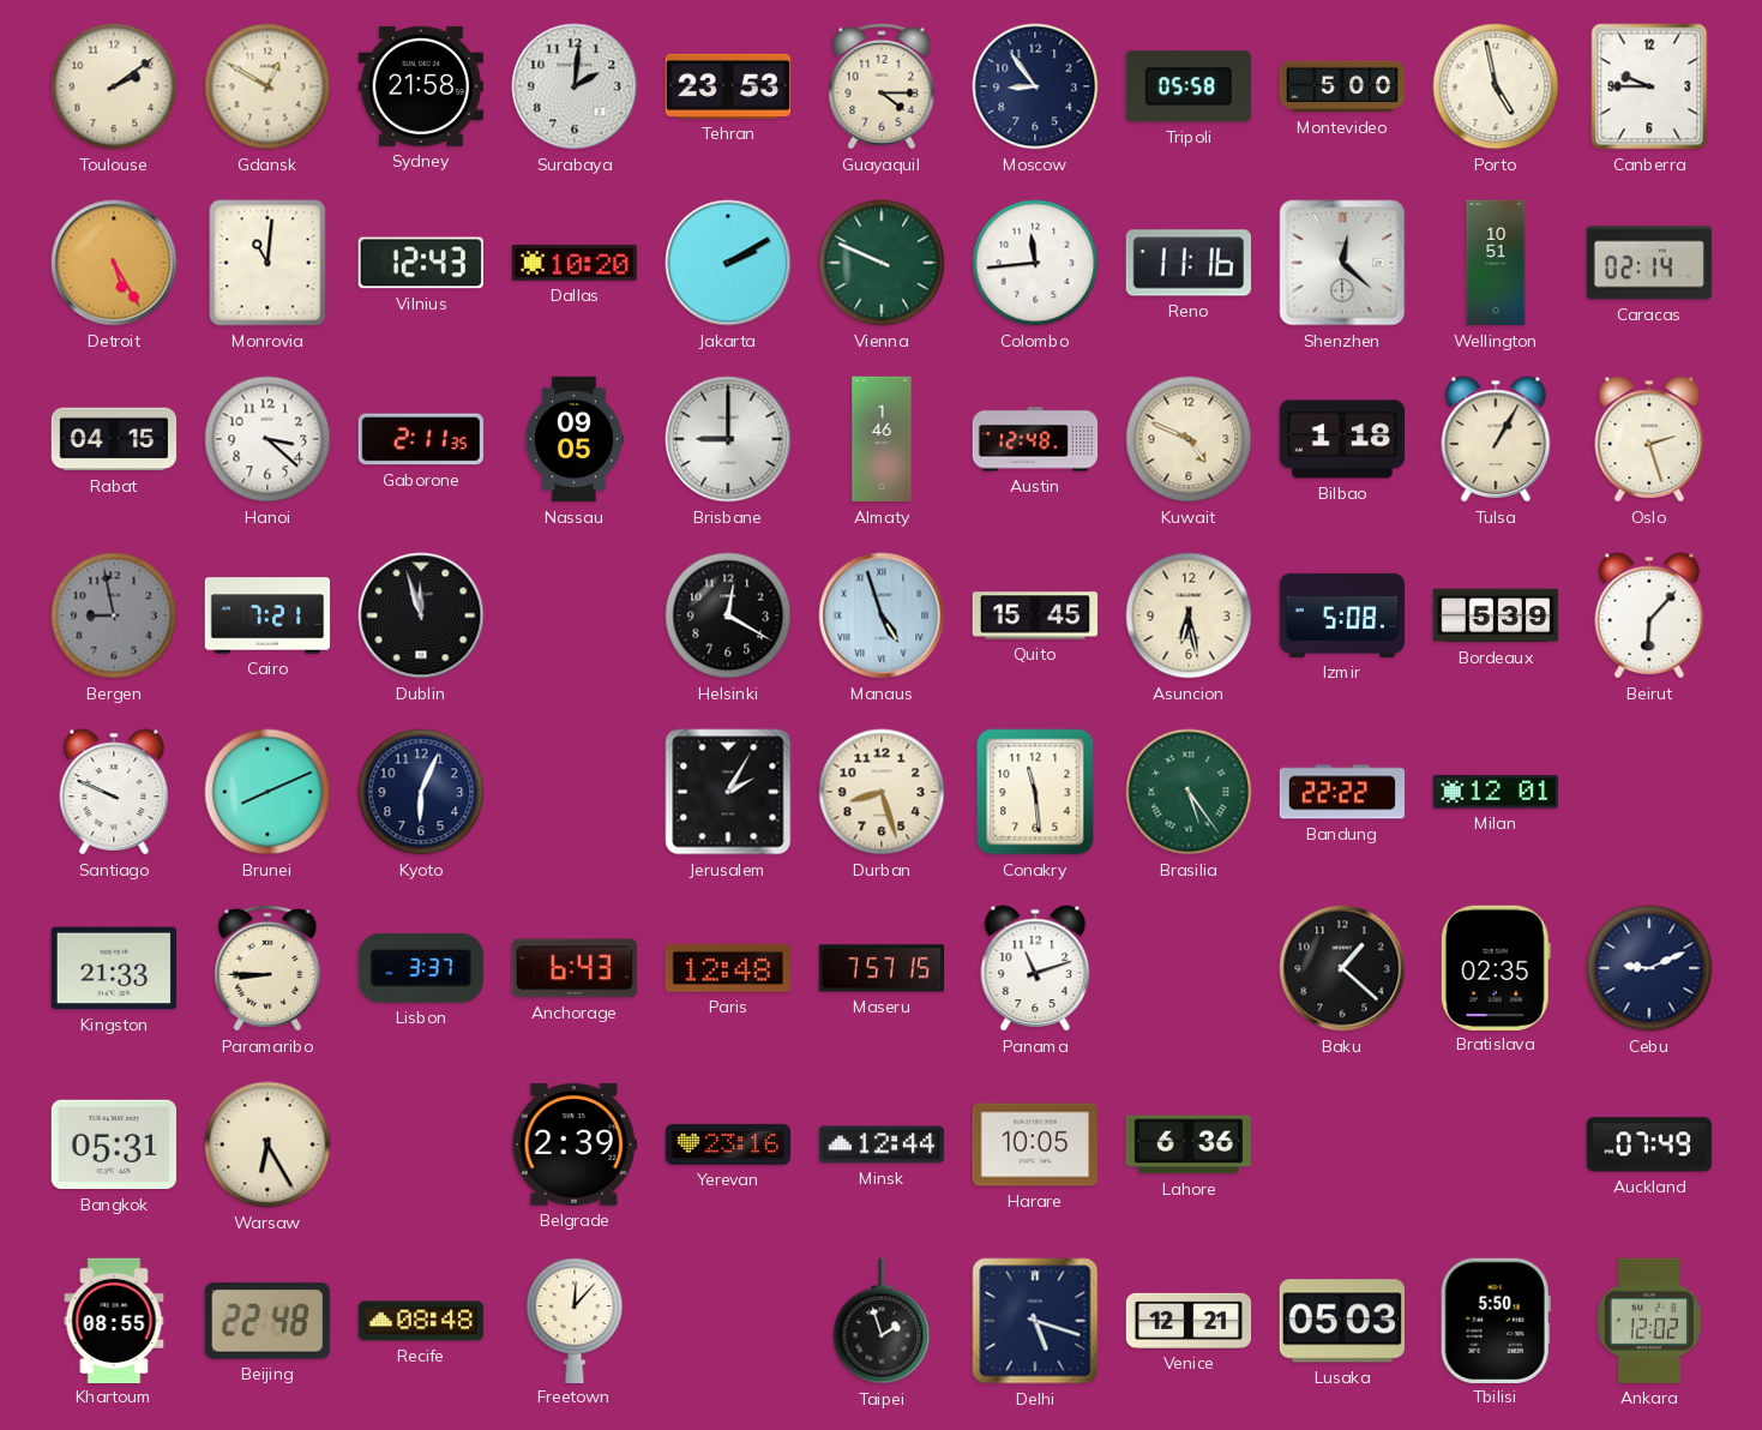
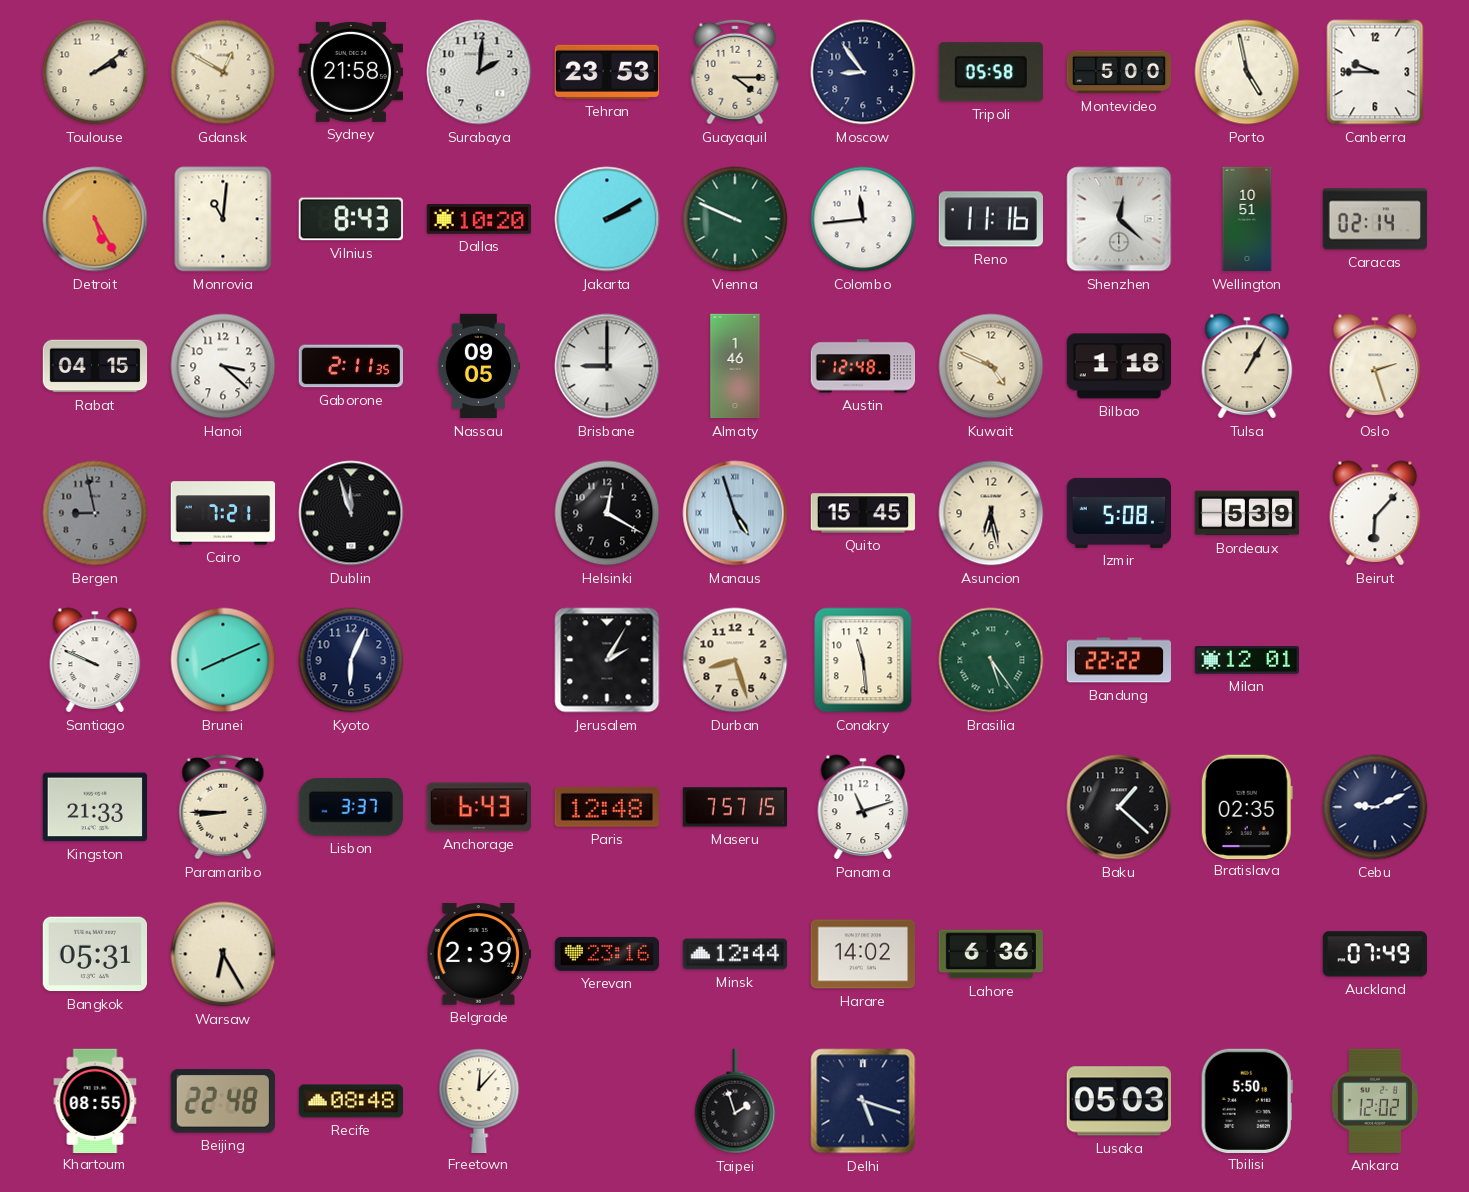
Vilnius: 12:43 -> 8:43
Harare: 10:05 -> 14:02
Venice: 12:21 -> none
